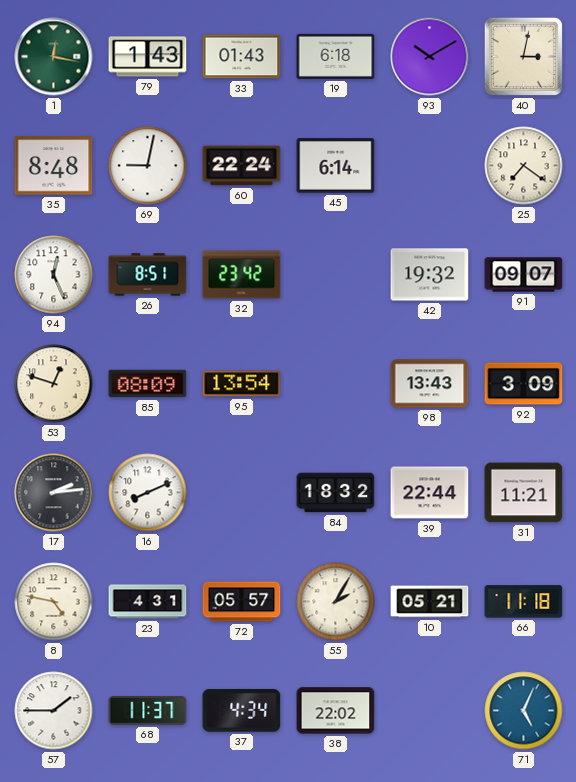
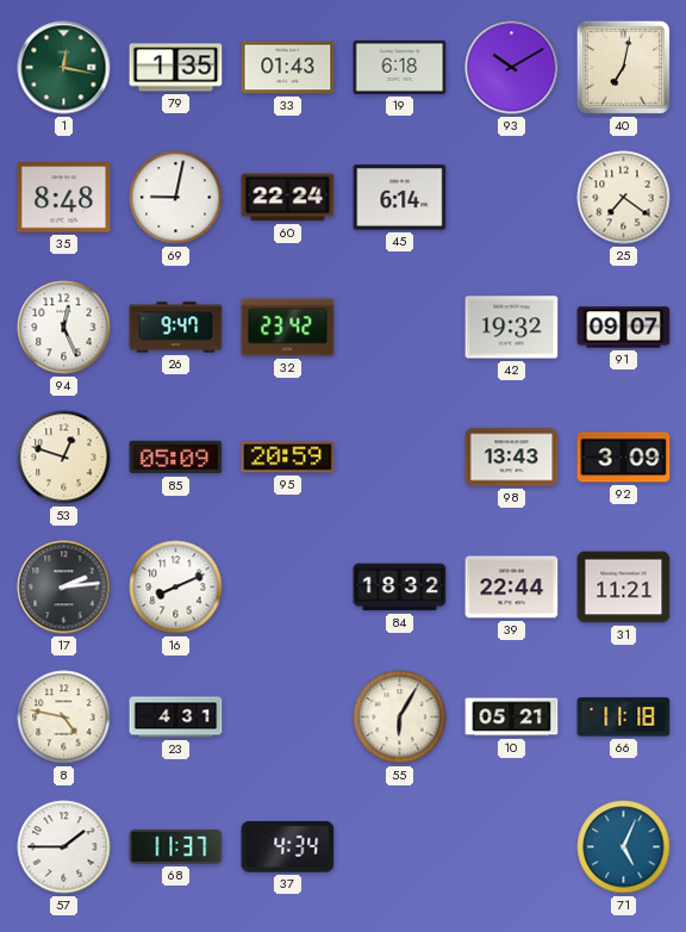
79: 1:43 -> 1:35
40: 3:02 -> 7:02
26: 8:51 -> 9:47
85: 08:09 -> 05:09
95: 13:54 -> 20:59
72: 05:57 -> none
55: 2:05 -> 6:05
38: 22:02 -> none
